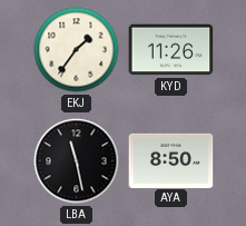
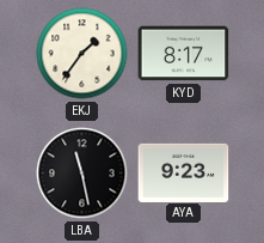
KYD: 11:26 -> 8:17
AYA: 8:50 -> 9:23
